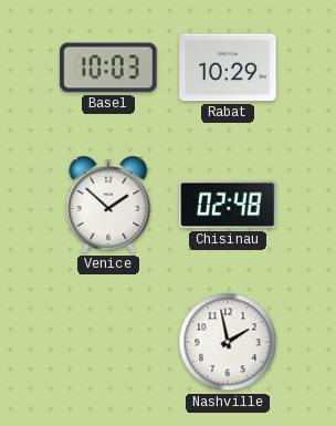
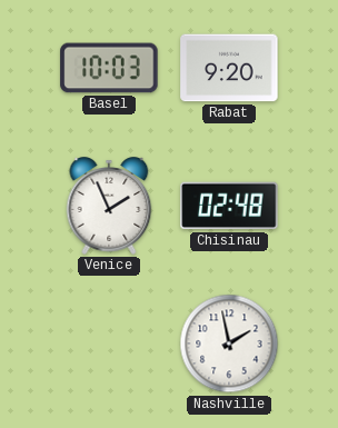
Rabat: 10:29 -> 9:20
Venice: 1:52 -> 1:56
